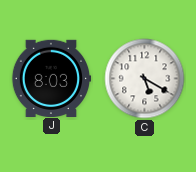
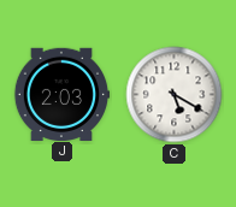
J: 8:03 -> 2:03
